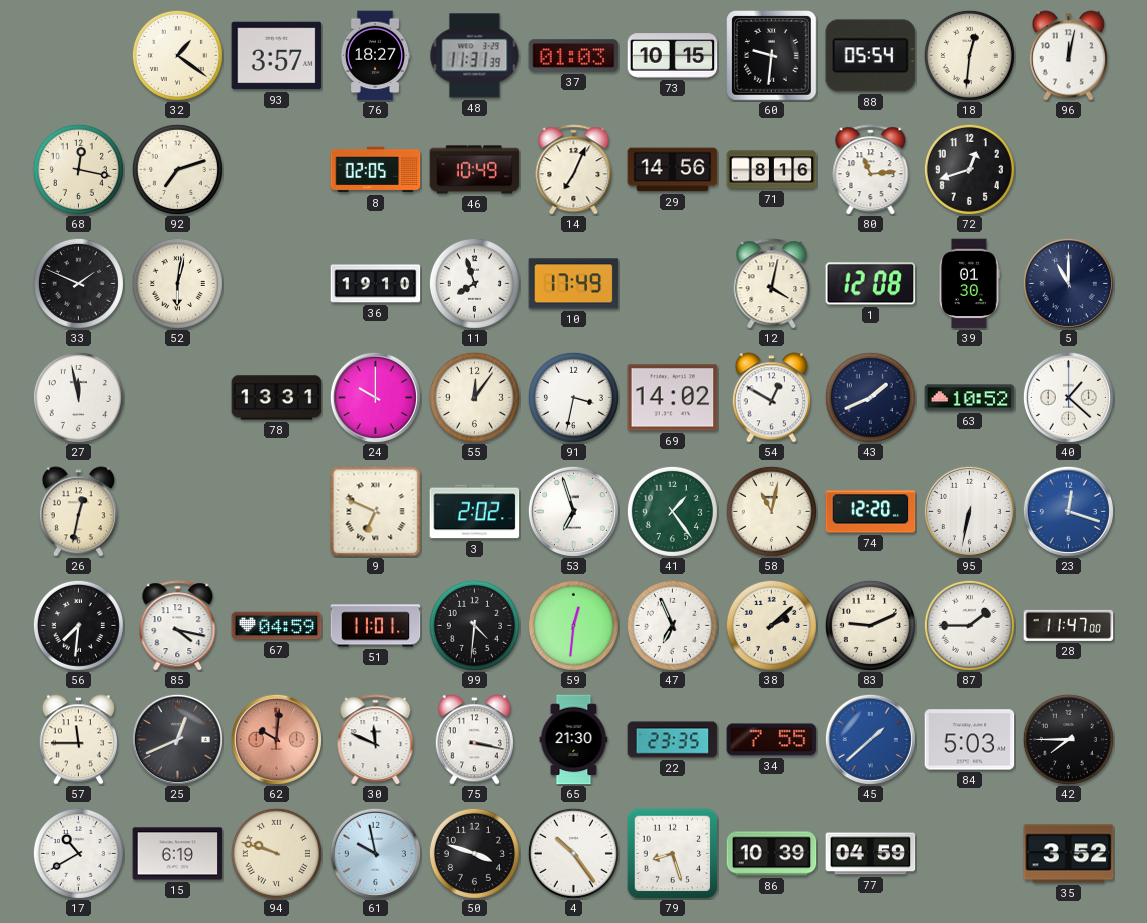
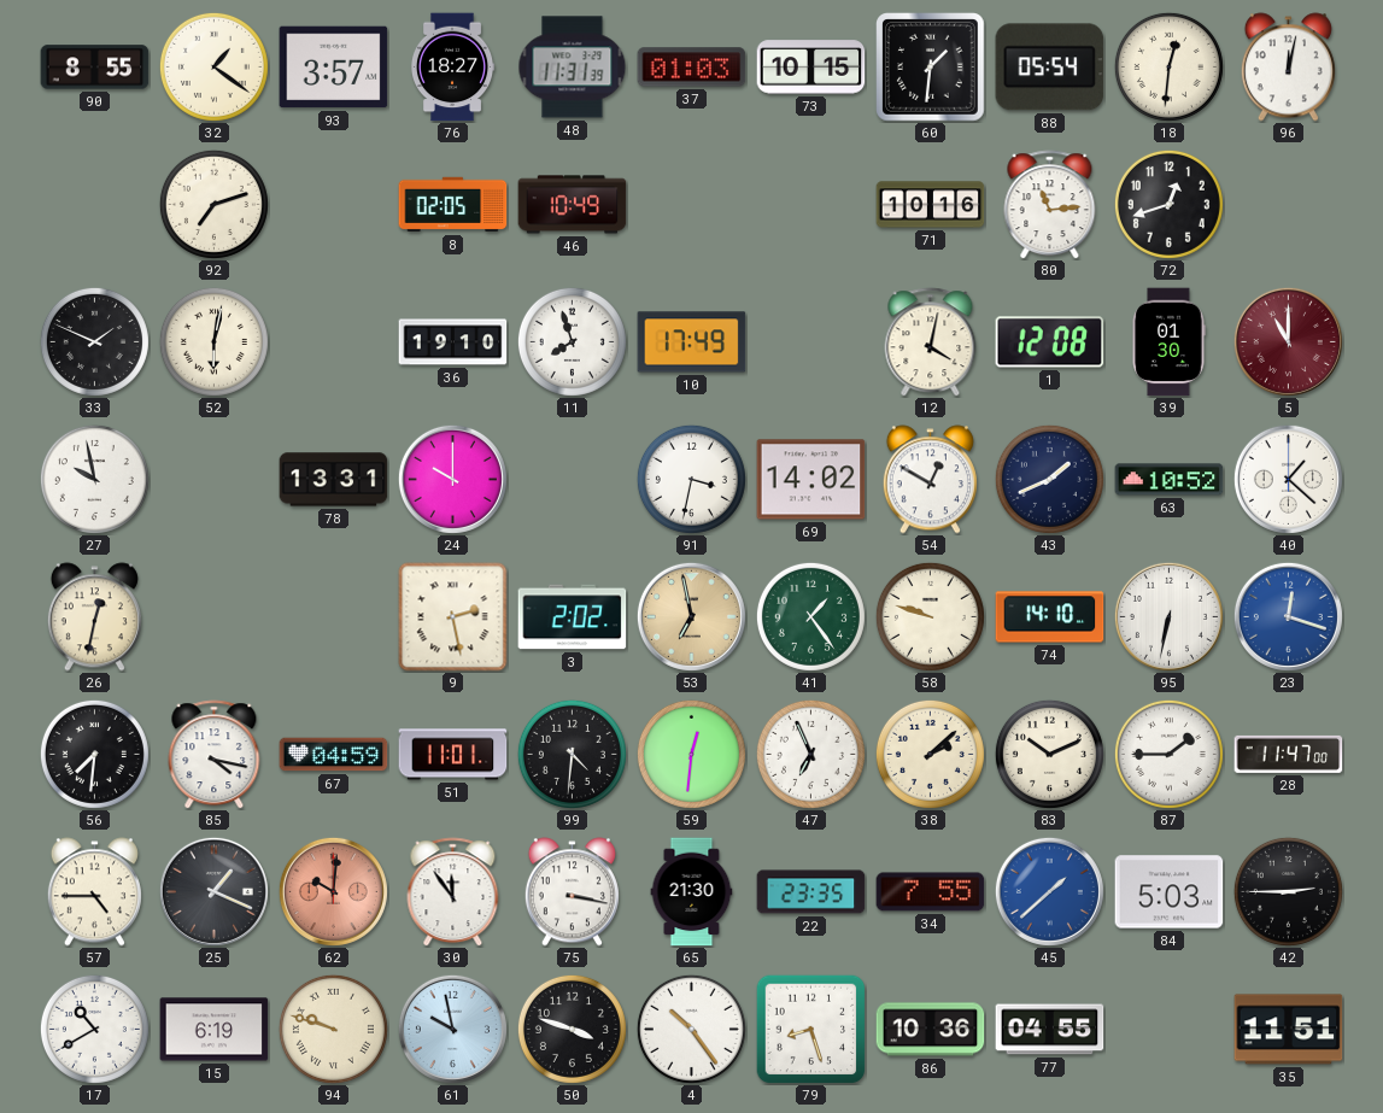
90: none -> 8:55
60: 9:31 -> 1:31
68: 12:17 -> none
14: 7:04 -> none
29: 14:56 -> none
71: 8:16 -> 10:16
5 dial: navy -> burgundy
27: 11:58 -> 9:58
55: 12:06 -> none
9: 6:49 -> 2:28
53: 6:57 -> 6:58
53 dial: white -> champagne
58: 11:02 -> 9:48
74: 12:20 -> 14:10
83: 9:11 -> 10:11
57: 11:45 -> 4:45
25: 12:41 -> 1:19
30: 11:49 -> 11:54
42: 7:45 -> 2:45
86: 10:39 -> 10:36
77: 04:59 -> 04:55
35: 3:52 -> 11:51
